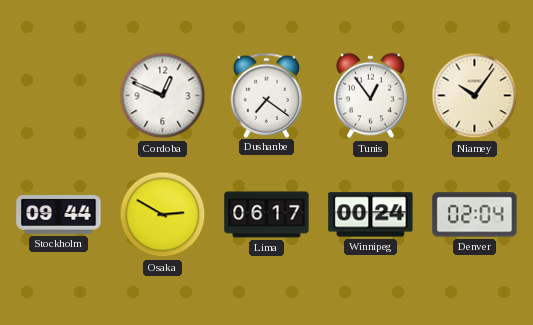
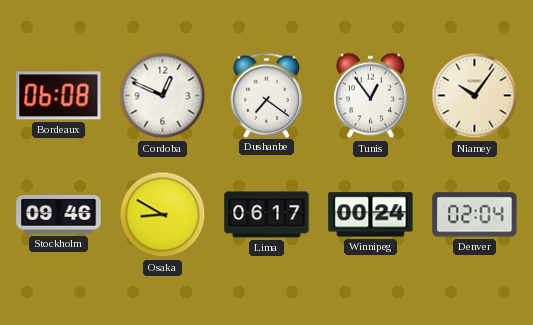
Bordeaux: none -> 06:08
Stockholm: 09:44 -> 09:46
Osaka: 2:50 -> 8:50
